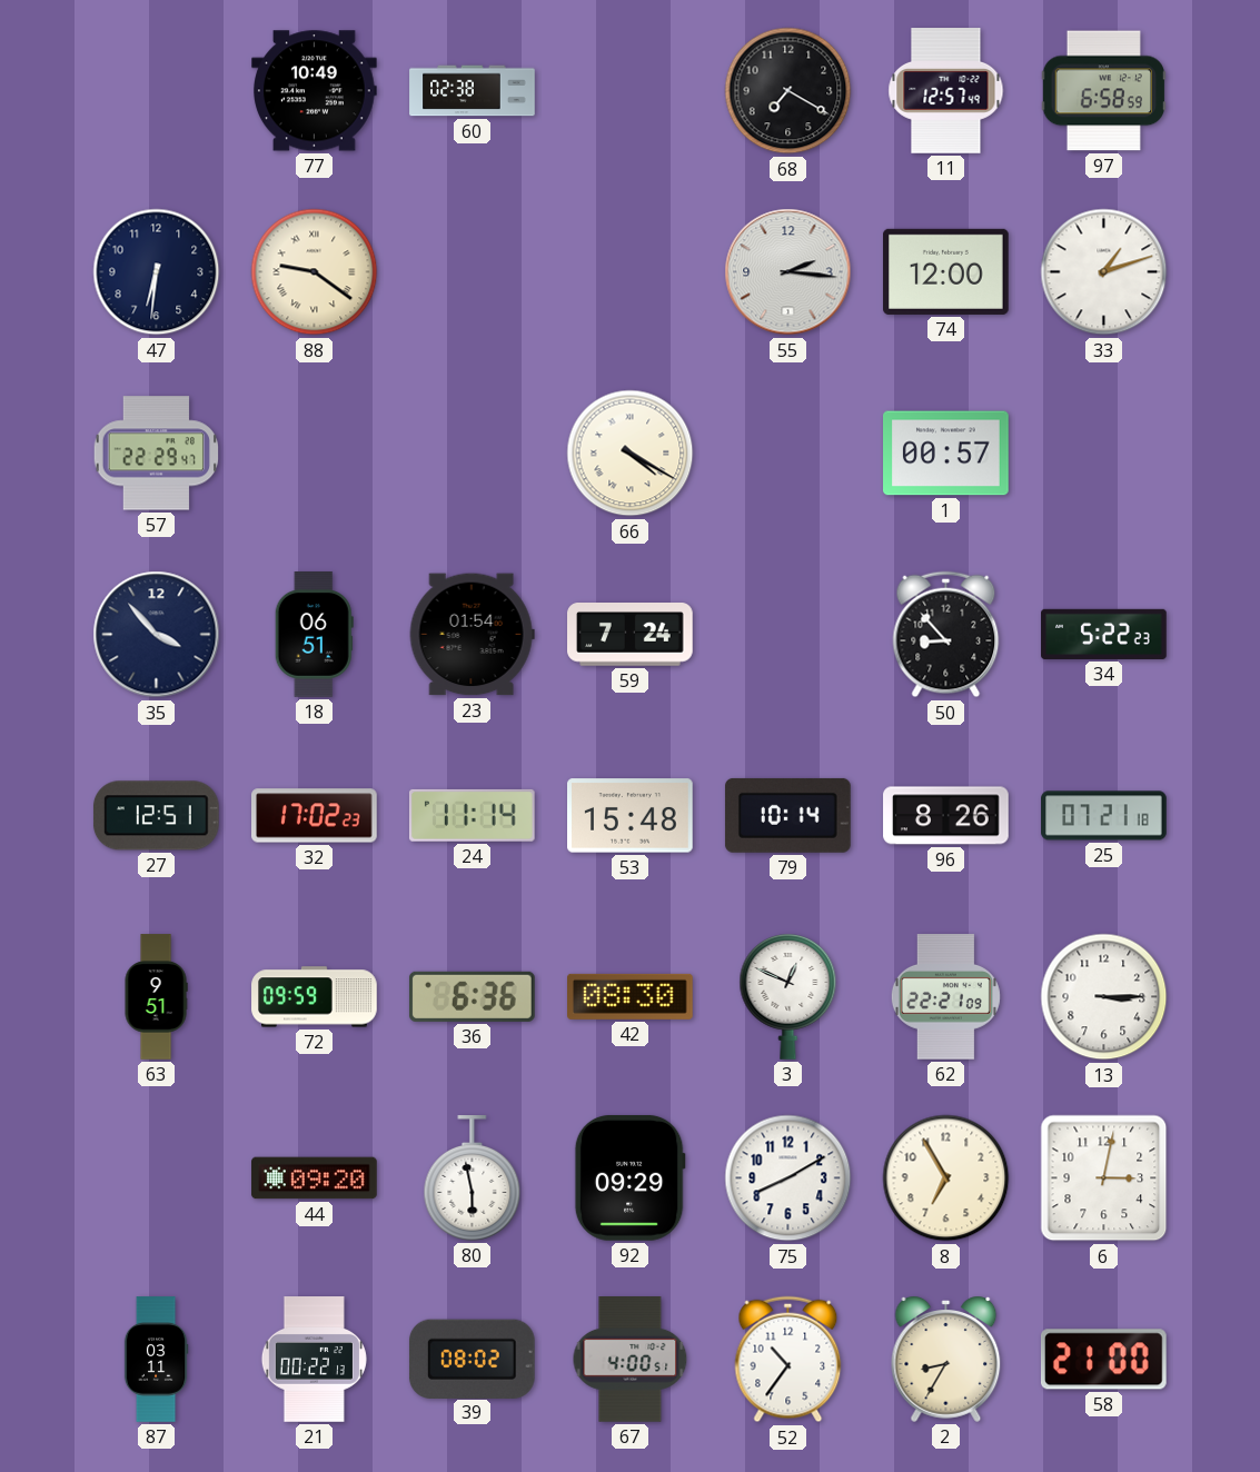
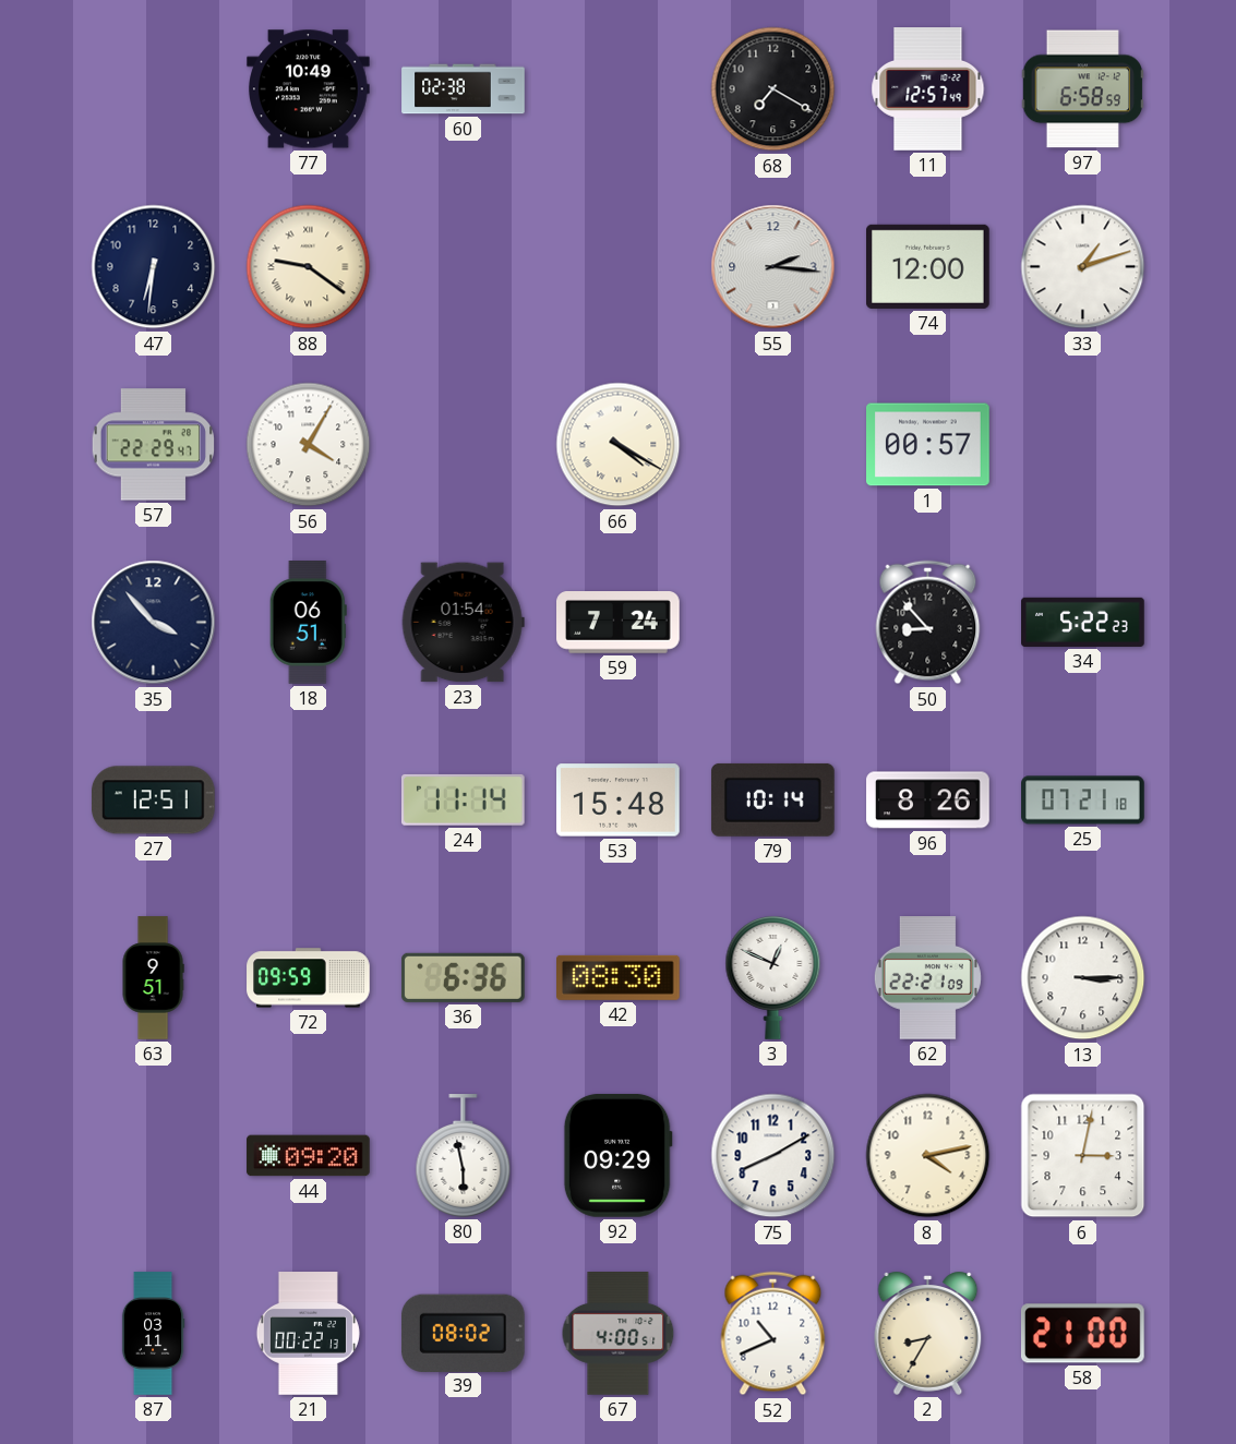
56: none -> 4:05
32: 17:02 -> none
8: 6:55 -> 4:13
52: 10:36 -> 10:41
